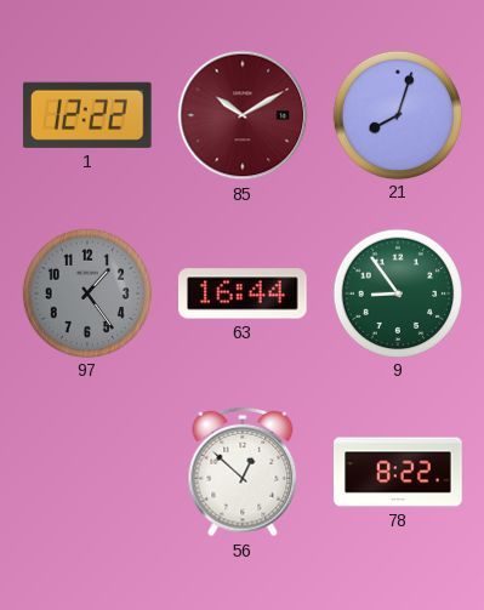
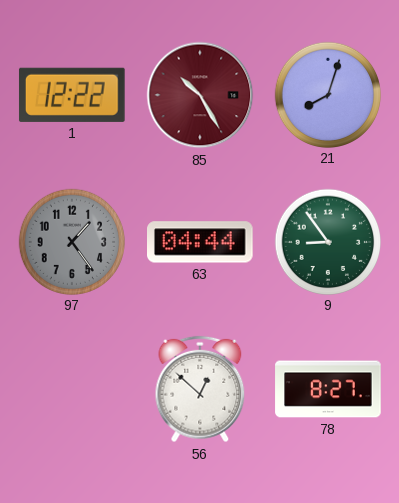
85: 10:10 -> 10:25
63: 16:44 -> 04:44
78: 8:22 -> 8:27
